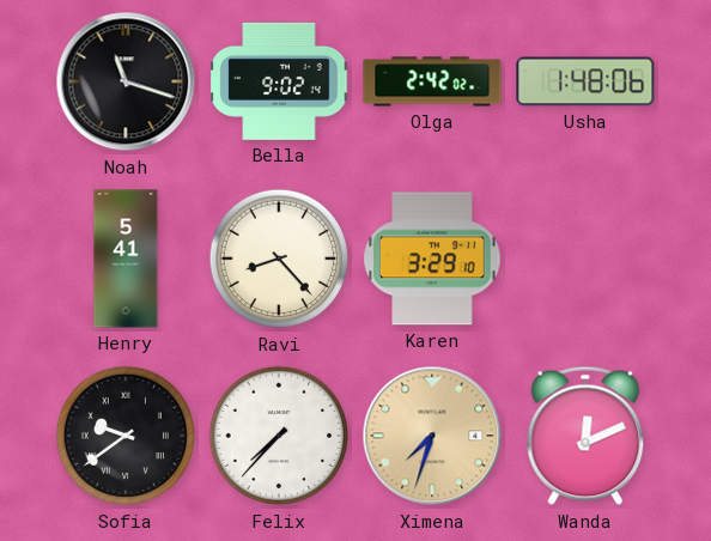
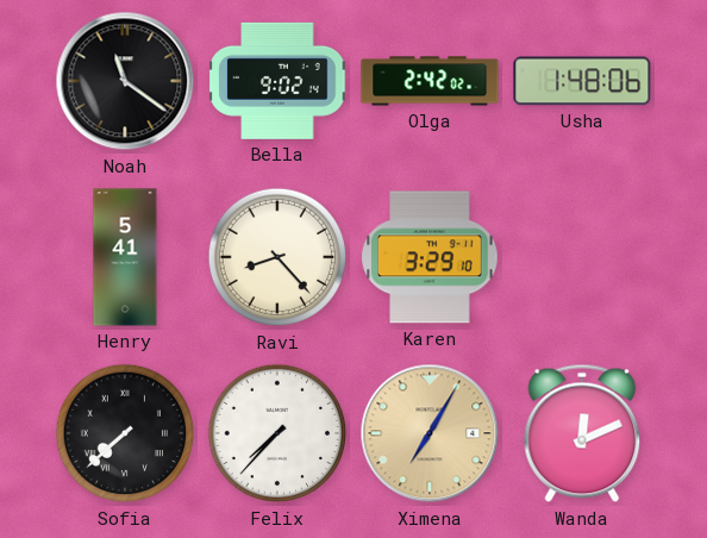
Noah: 11:18 -> 11:21
Sofia: 9:39 -> 7:38
Ximena: 7:33 -> 7:05
